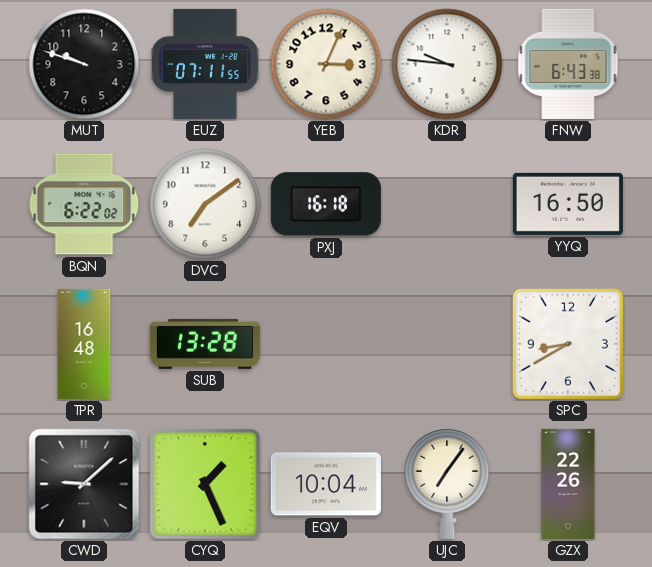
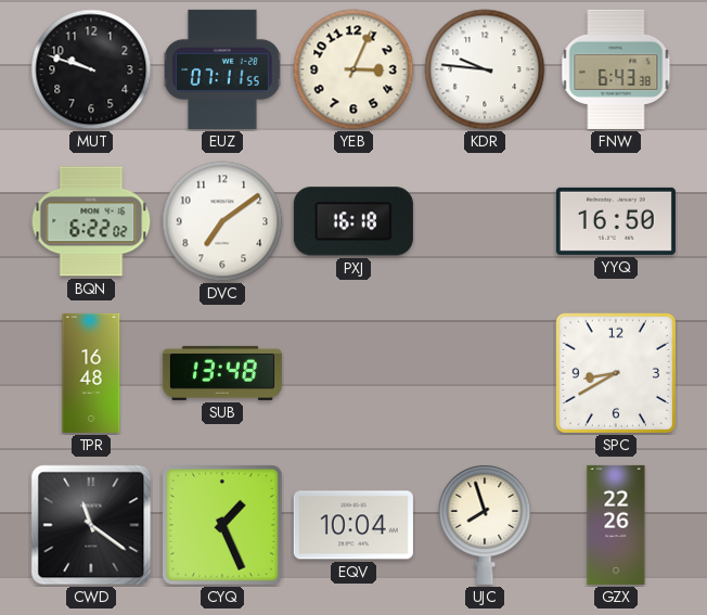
SUB: 13:28 -> 13:48
CWD: 9:08 -> 11:21
UJC: 7:06 -> 7:57
